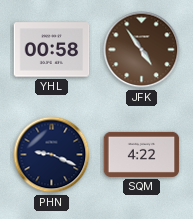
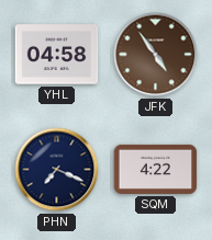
YHL: 00:58 -> 04:58
PHN: 9:19 -> 7:19
